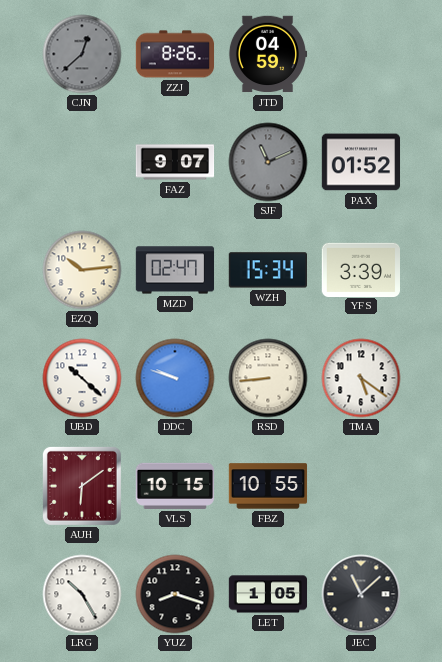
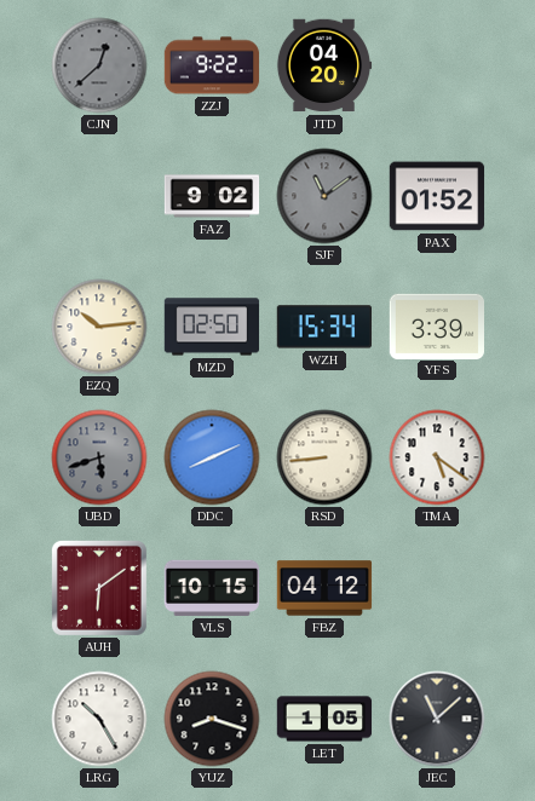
ZZJ: 8:26 -> 9:22
JTD: 04:59 -> 04:20
FAZ: 9:07 -> 9:02
SJF: 11:11 -> 11:09
MZD: 02:47 -> 02:50
UBD: 10:22 -> 5:42
UBD dial: white -> grey
DDC: 9:48 -> 8:11
FBZ: 10:55 -> 04:12
